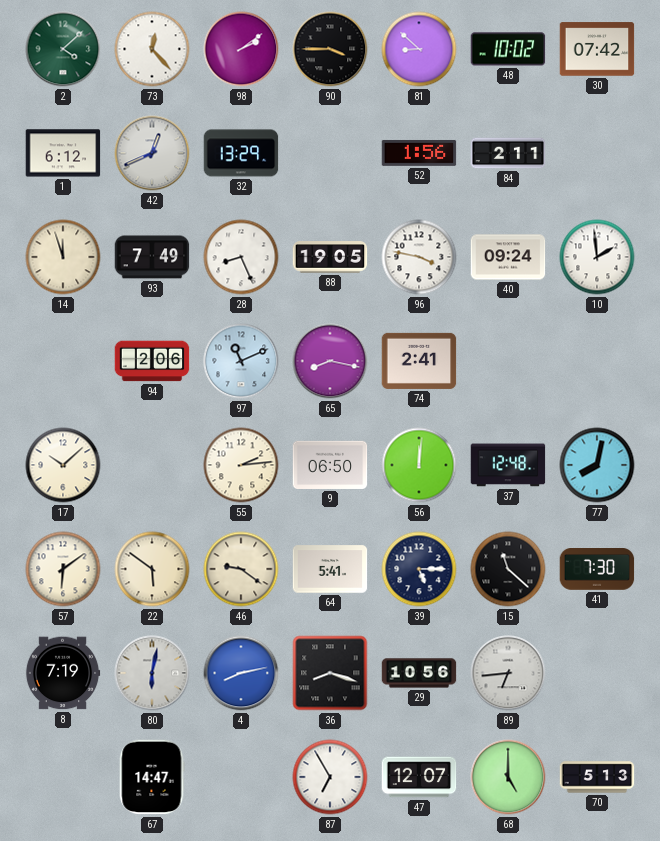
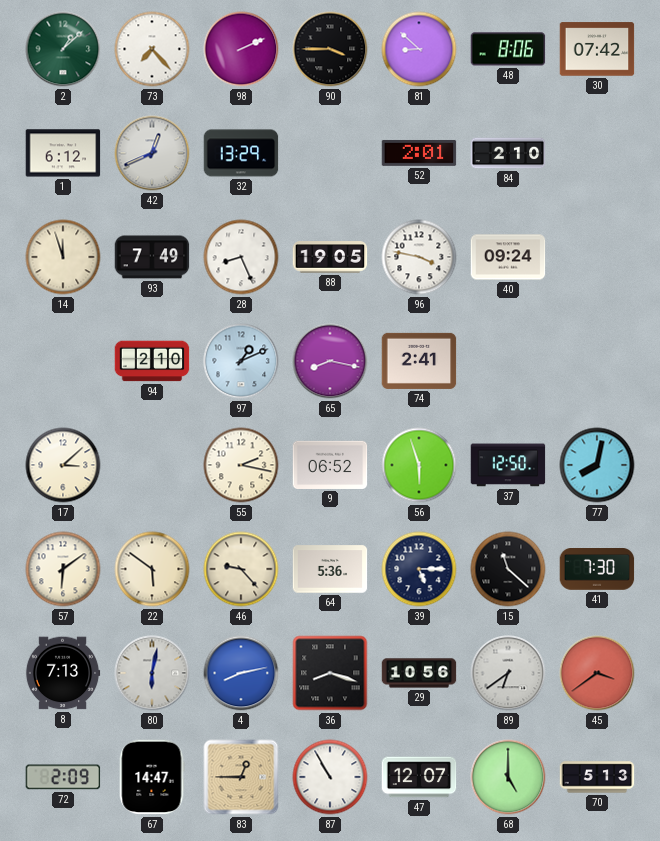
2: 4:08 -> 1:08
73: 12:23 -> 7:23
98: 2:09 -> 2:11
48: 10:02 -> 8:06
52: 1:56 -> 2:01
84: 2:11 -> 2:10
10: 1:59 -> none
94: 2:06 -> 2:10
97: 11:11 -> 1:11
17: 10:08 -> 3:08
55: 2:14 -> 2:17
9: 06:50 -> 06:52
56: 12:01 -> 5:57
37: 12:48 -> 12:50
46: 9:21 -> 9:23
64: 5:41 -> 5:36
8: 7:19 -> 7:13
89: 6:44 -> 6:39
45: none -> 3:39
72: none -> 2:09
83: none -> 12:45
87: 6:55 -> 10:55
